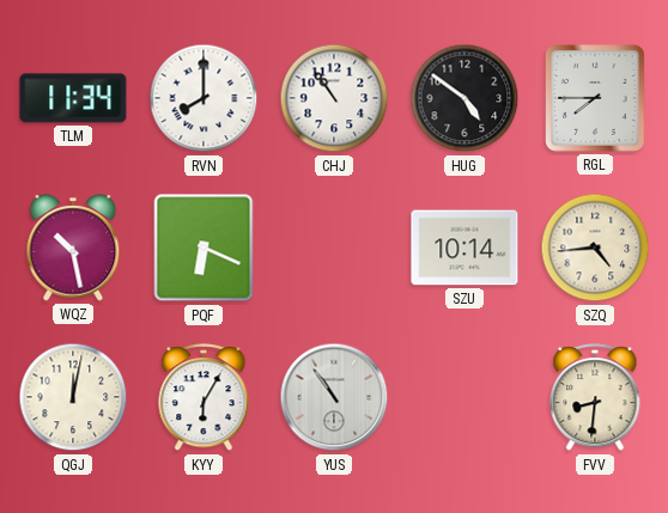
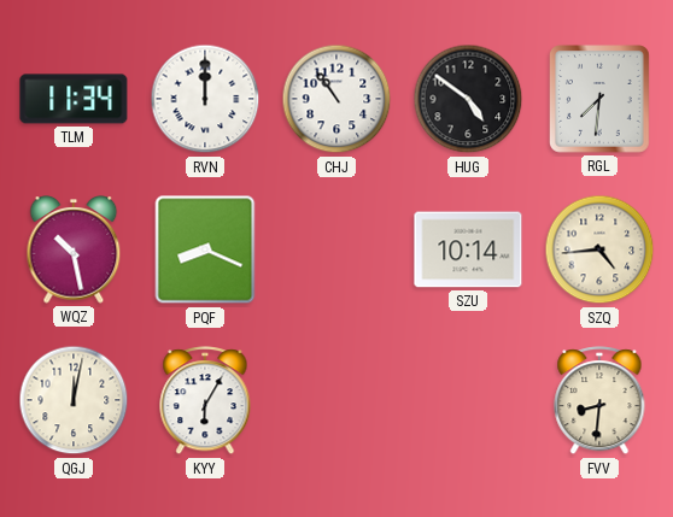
RVN: 8:00 -> 12:00
RGL: 7:45 -> 7:31
PQF: 6:19 -> 8:19
YUS: 10:54 -> none
